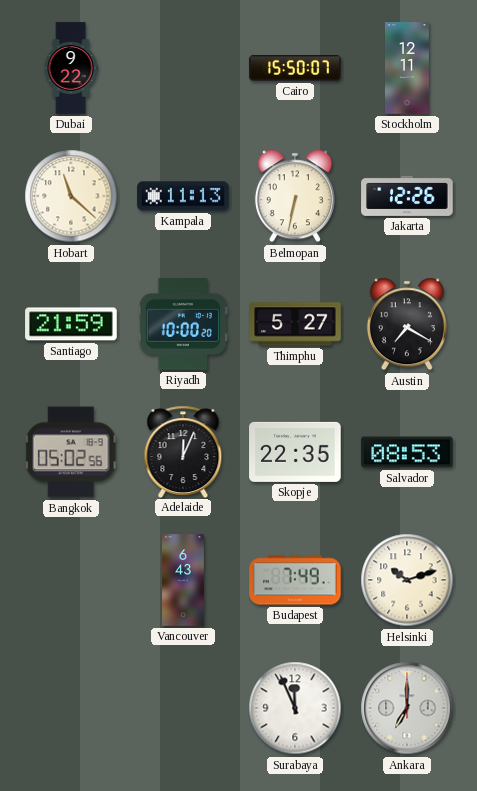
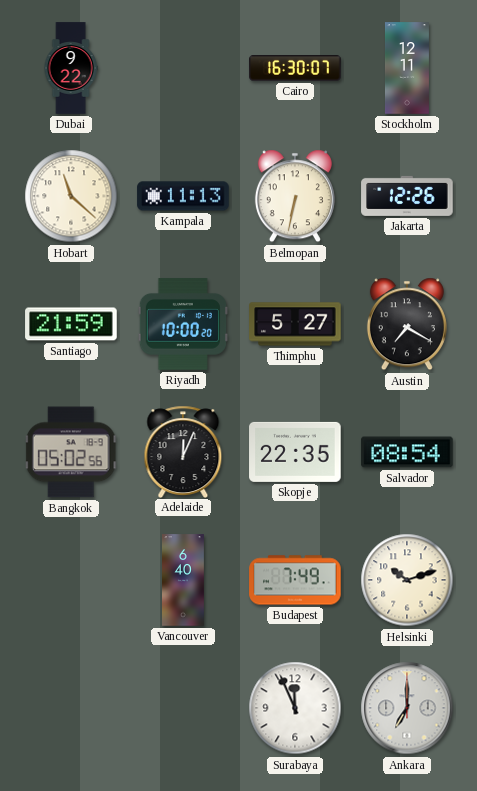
Cairo: 15:50 -> 16:30
Salvador: 08:53 -> 08:54
Vancouver: 6:43 -> 6:40
